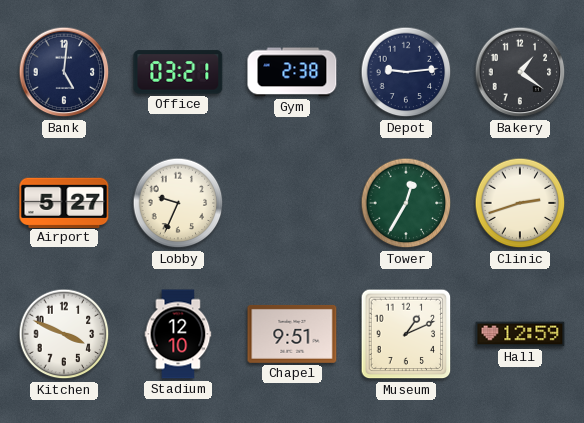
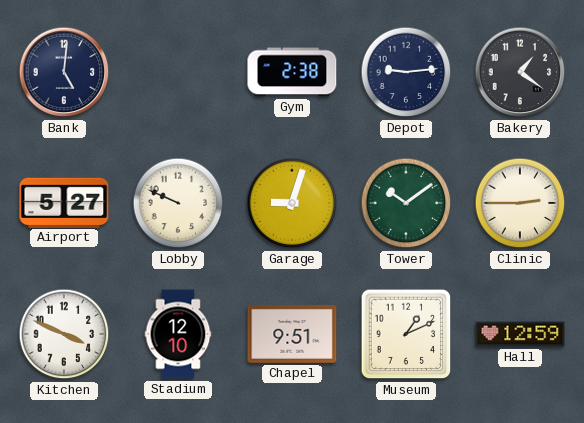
Office: 03:21 -> none
Lobby: 9:34 -> 9:49
Garage: none -> 9:03
Tower: 12:35 -> 10:09
Clinic: 2:42 -> 2:45
